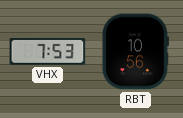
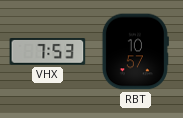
RBT: 10:56 -> 10:57
